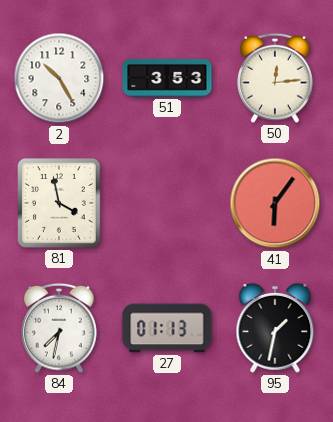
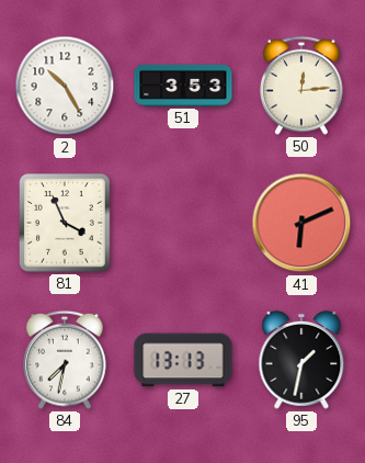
81: 3:58 -> 3:56
41: 6:06 -> 6:11
27: 01:13 -> 13:13
